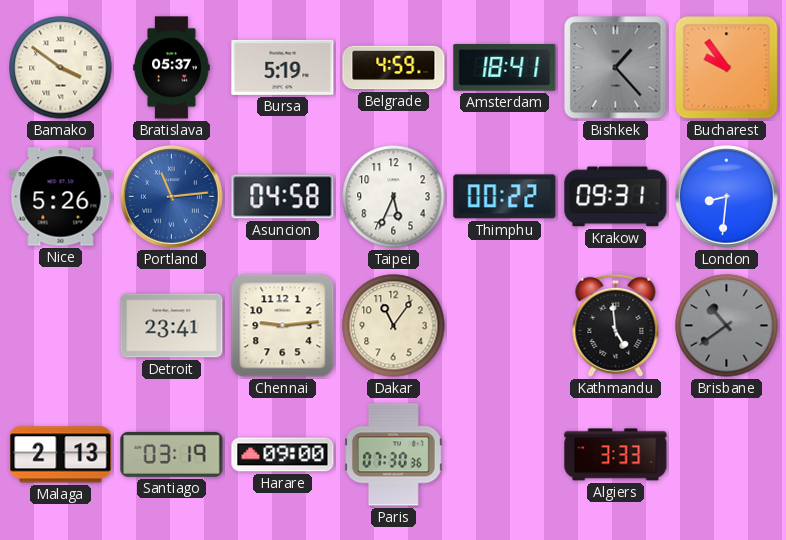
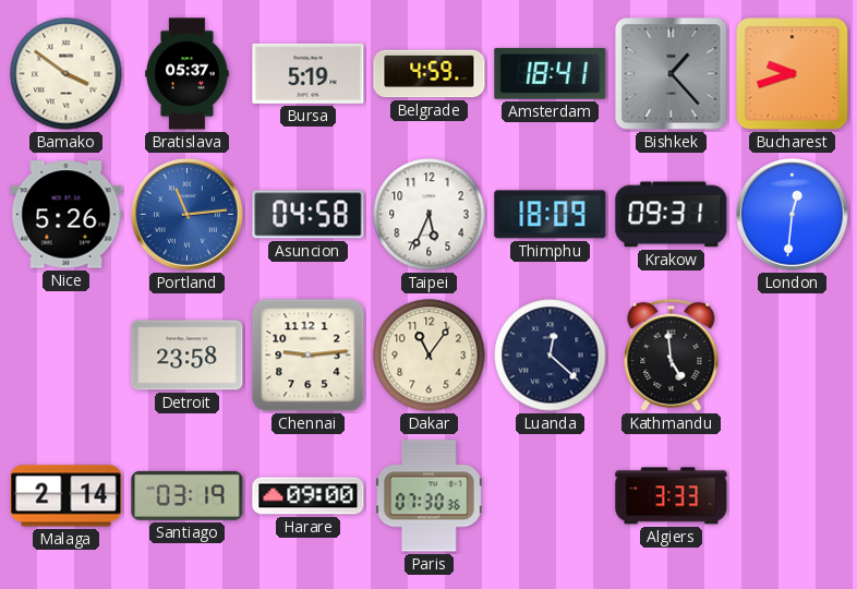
Bucharest: 9:54 -> 9:42
Thimphu: 00:22 -> 18:09
London: 8:31 -> 12:31
Detroit: 23:41 -> 23:58
Luanda: none -> 12:22
Brisbane: 10:39 -> none
Malaga: 2:13 -> 2:14
